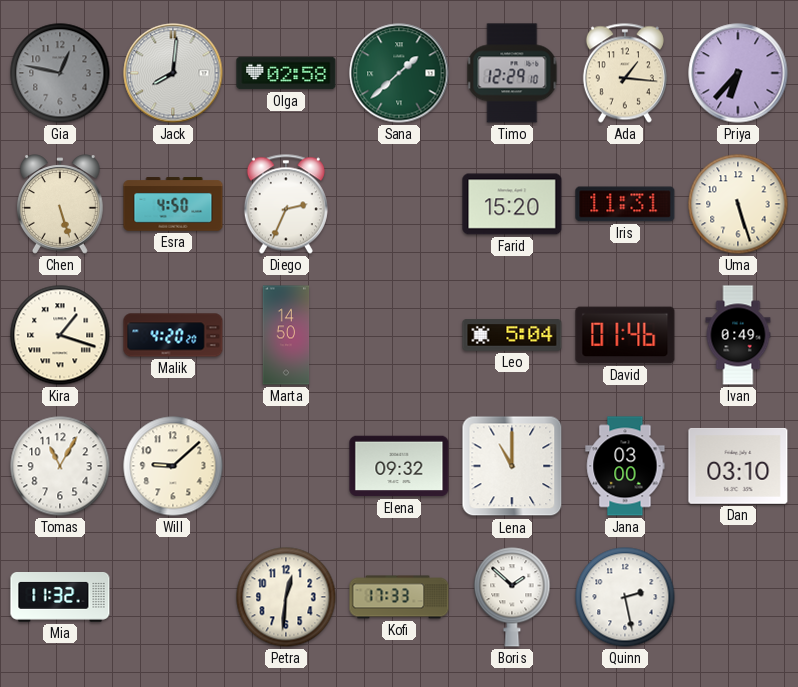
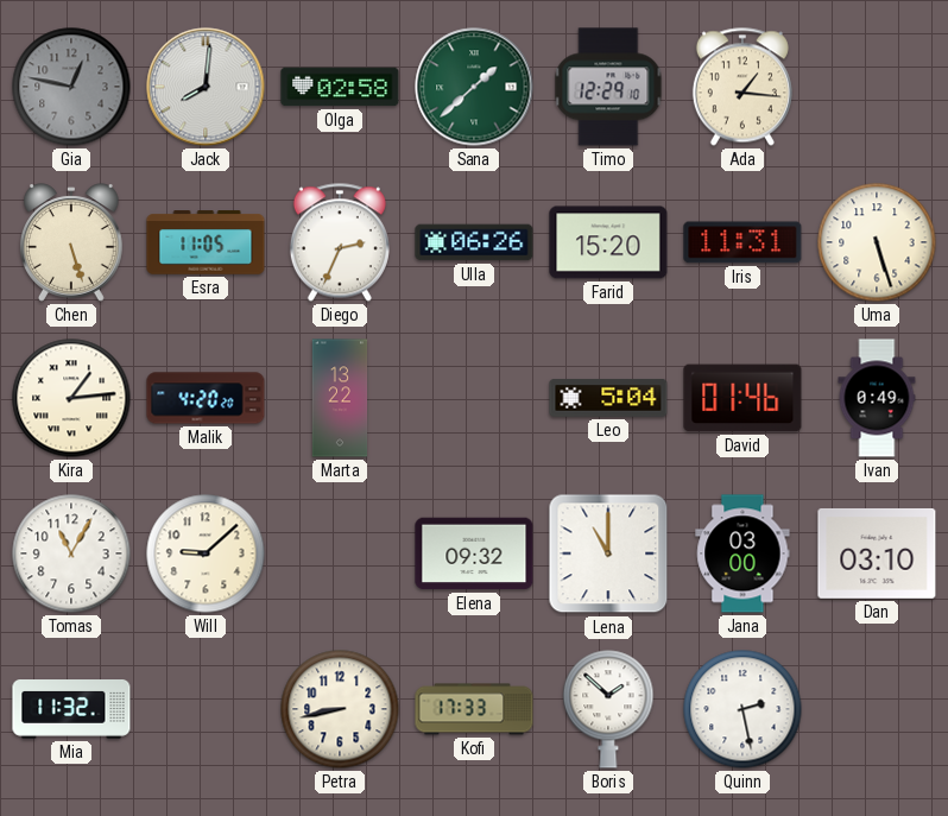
Priya: 6:37 -> none
Esra: 4:50 -> 11:05
Ulla: none -> 06:26
Kira: 1:18 -> 1:14
Marta: 14:50 -> 13:22
Petra: 12:31 -> 8:43
